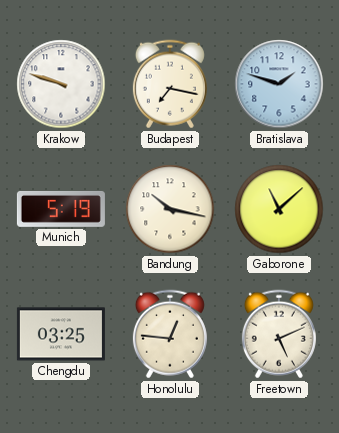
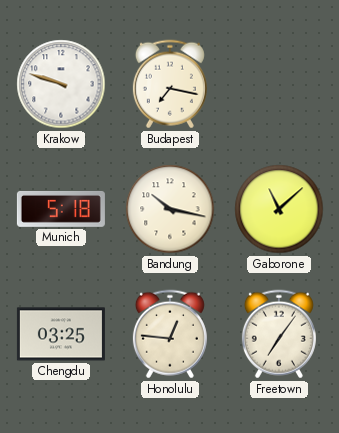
Bratislava: 1:48 -> none
Munich: 5:19 -> 5:18
Freetown: 5:11 -> 7:06
